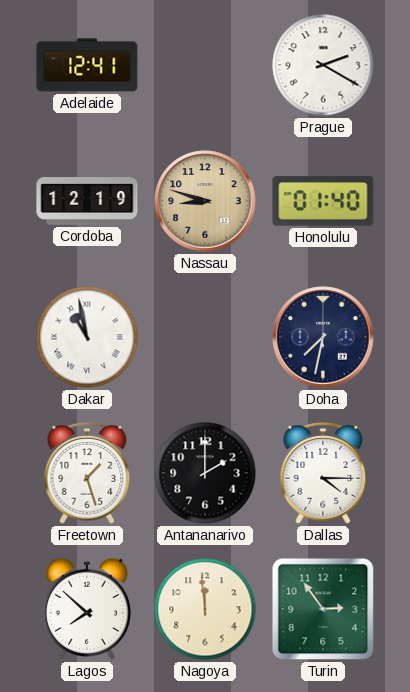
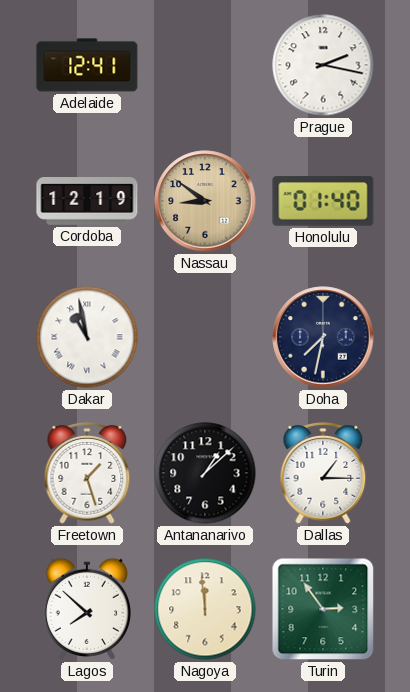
Prague: 2:20 -> 2:17
Nassau: 8:48 -> 8:51
Antananarivo: 2:00 -> 1:08
Dallas: 4:15 -> 1:15
